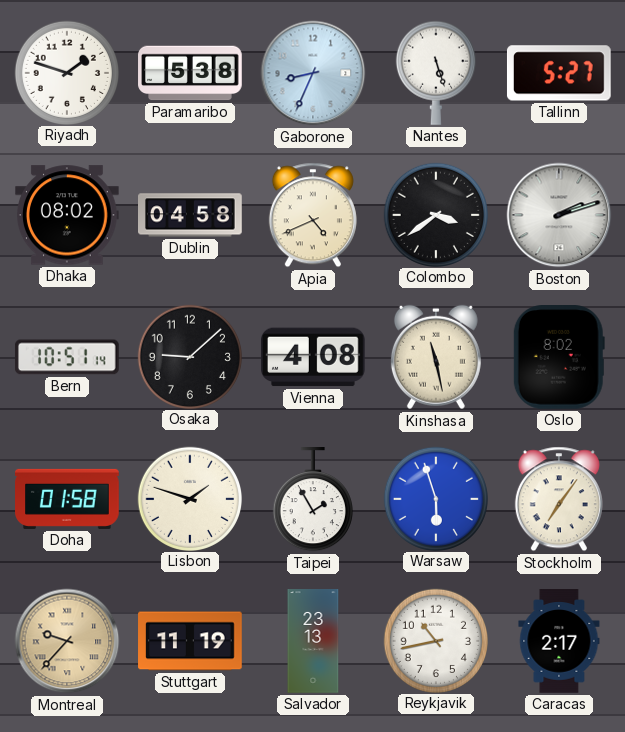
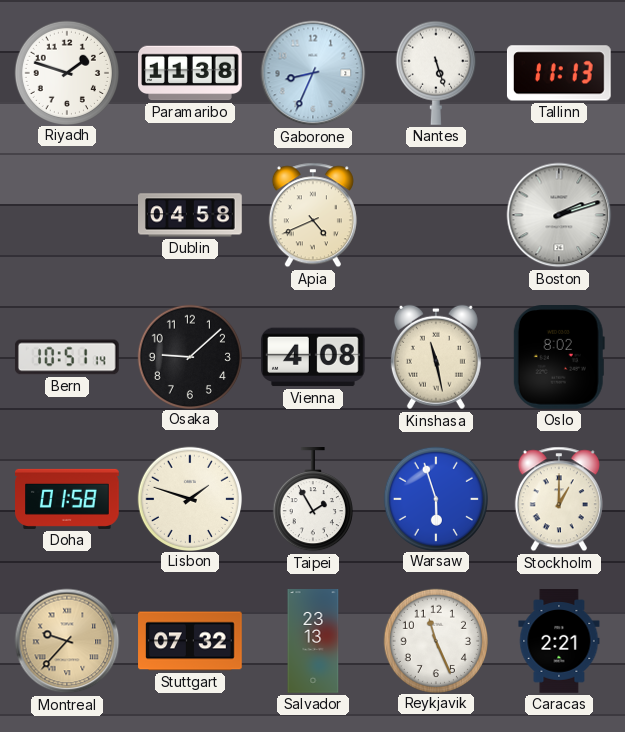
Paramaribo: 5:38 -> 11:38
Tallinn: 5:27 -> 11:13
Dhaka: 08:02 -> none
Colombo: 3:39 -> none
Stockholm: 7:06 -> 1:00
Stuttgart: 11:19 -> 07:32
Reykjavik: 10:43 -> 11:26
Caracas: 2:17 -> 2:21
